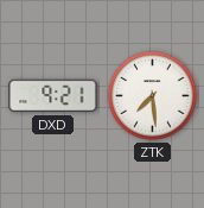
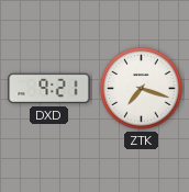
ZTK: 7:29 -> 7:18
